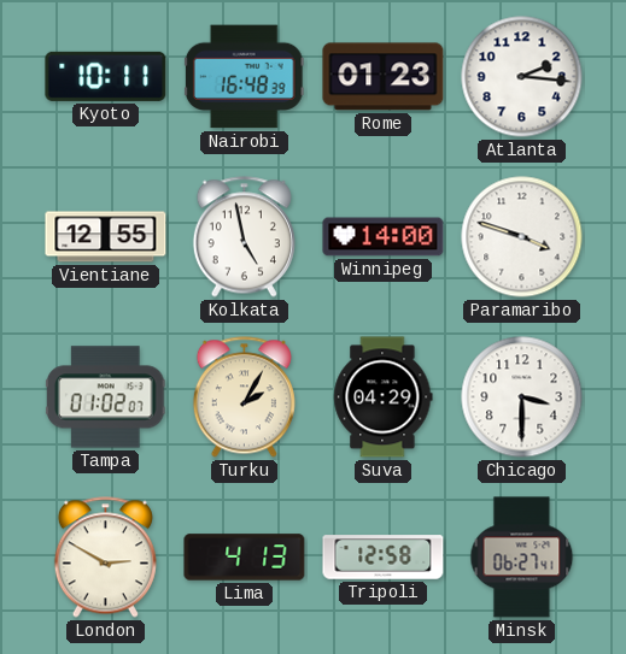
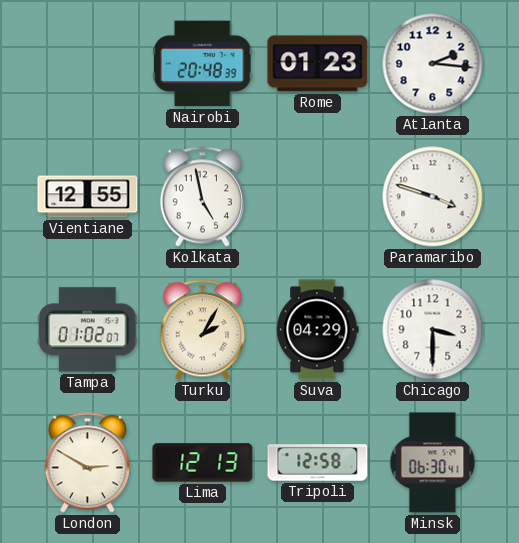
Kyoto: 10:11 -> none
Nairobi: 16:48 -> 20:48
Winnipeg: 14:00 -> none
Lima: 4:13 -> 12:13
Minsk: 06:27 -> 06:30
